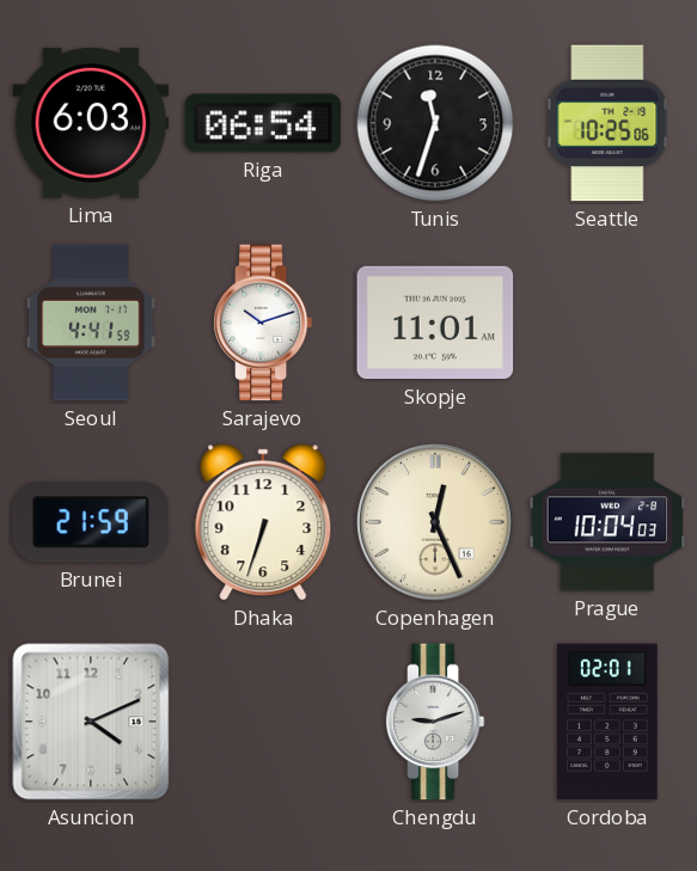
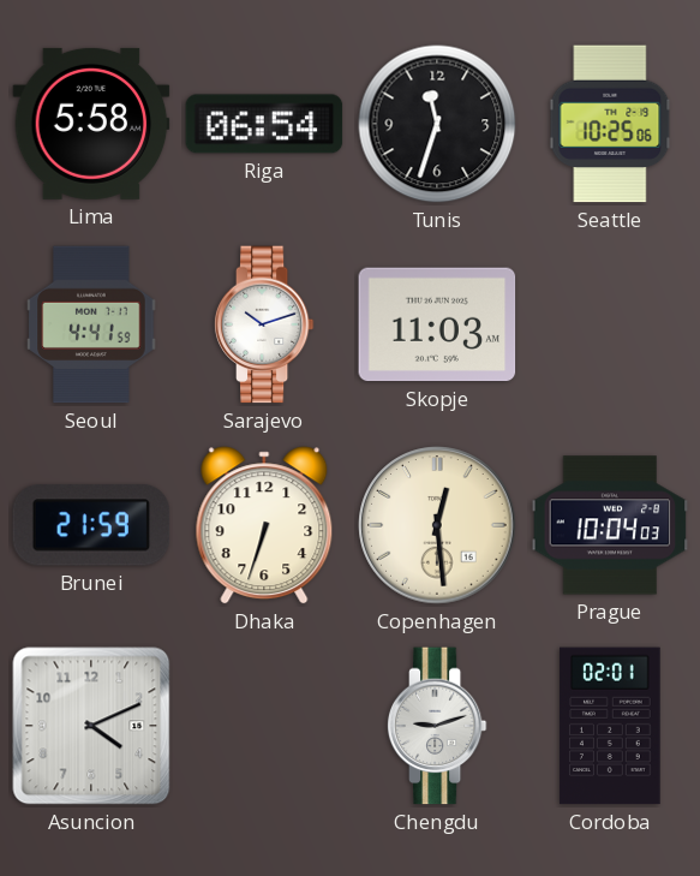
Lima: 6:03 -> 5:58
Skopje: 11:01 -> 11:03
Copenhagen: 12:26 -> 12:29
